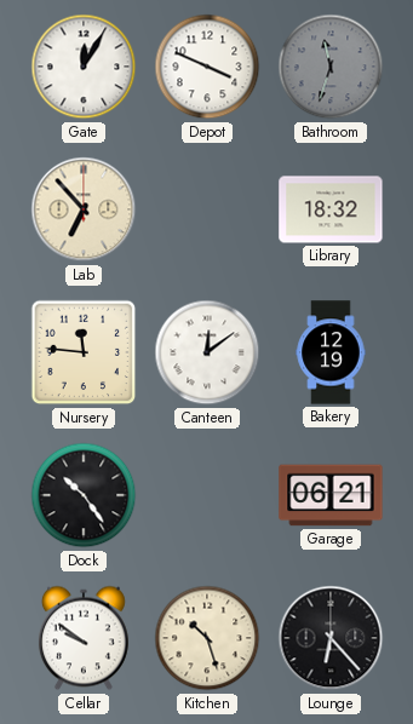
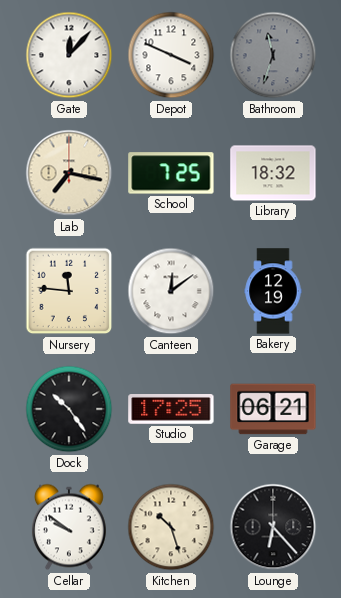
Gate: 12:05 -> 12:07
Lab: 6:53 -> 7:17
School: none -> 7:25
Studio: none -> 17:25
